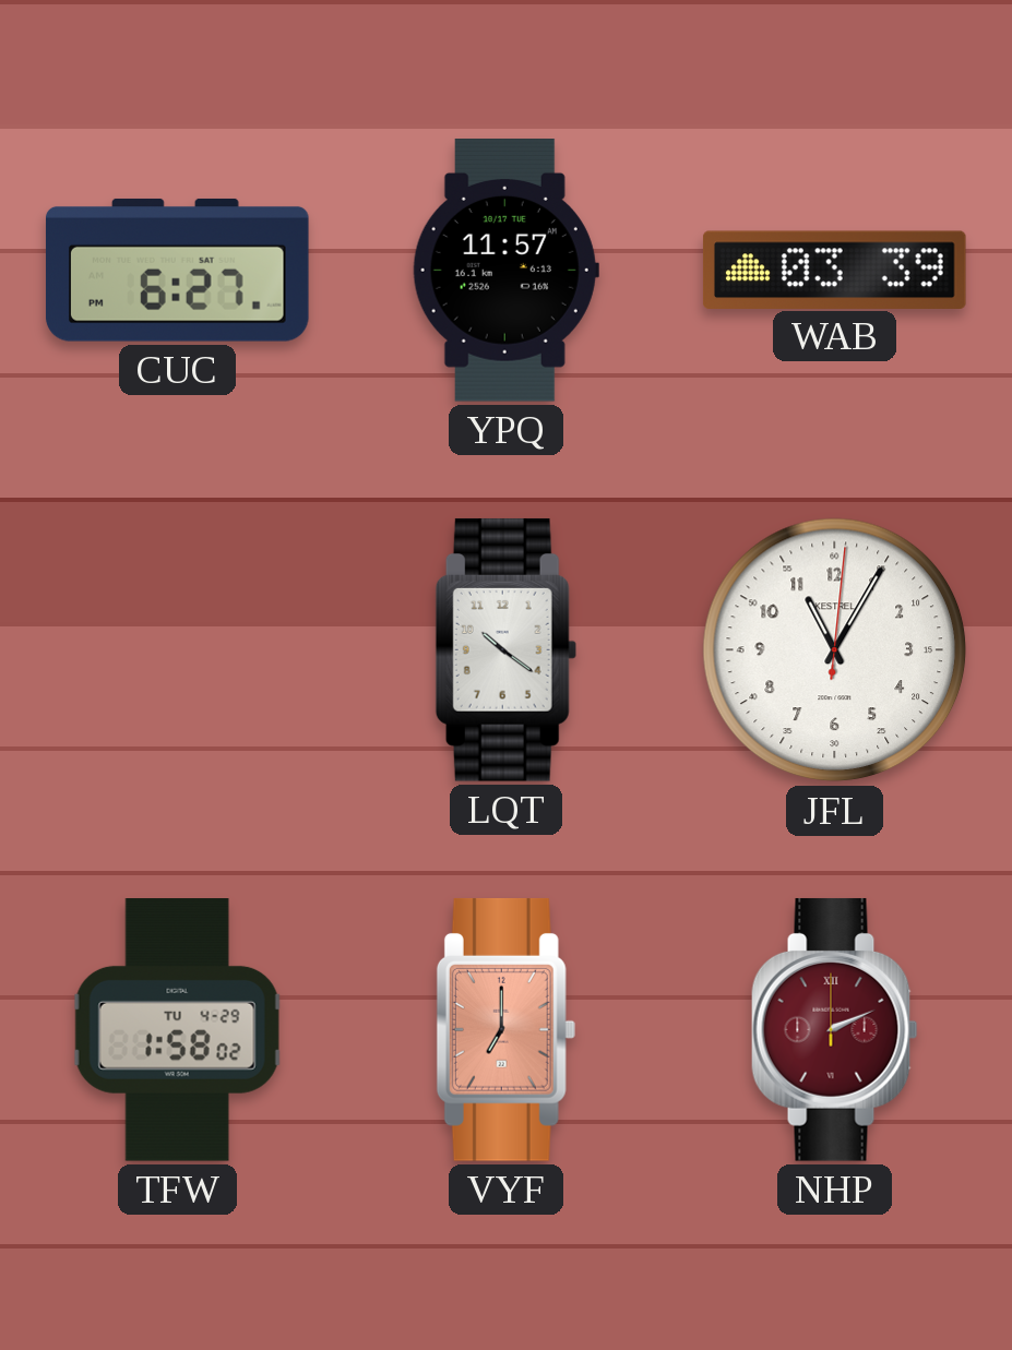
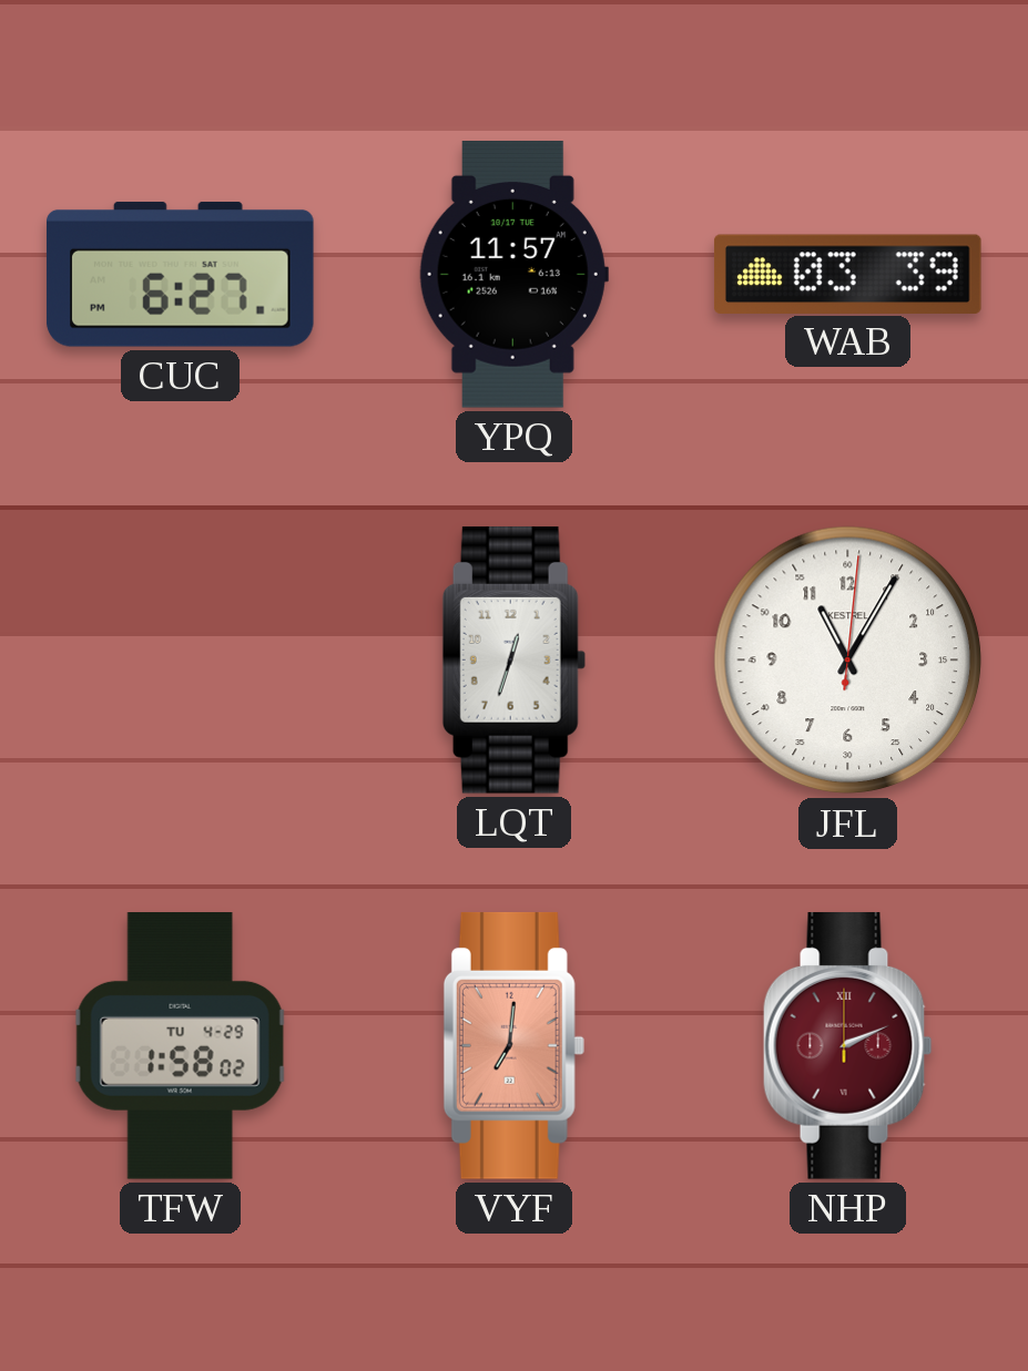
LQT: 10:21 -> 12:33
VYF: 7:00 -> 7:01
